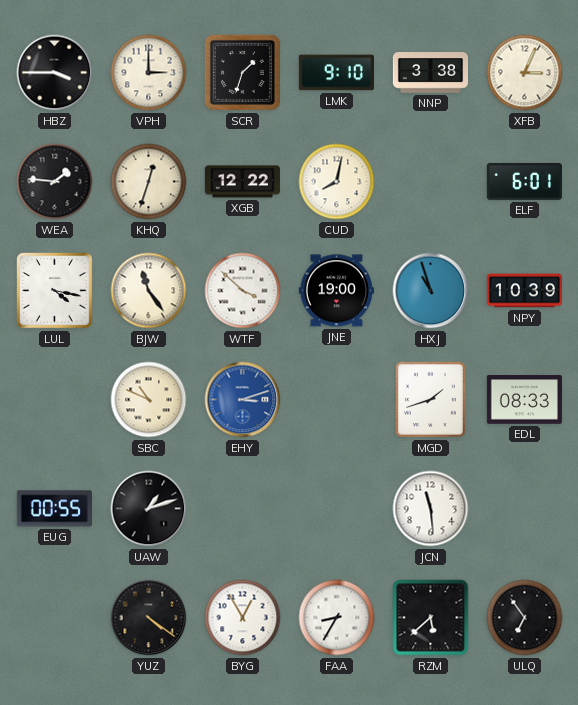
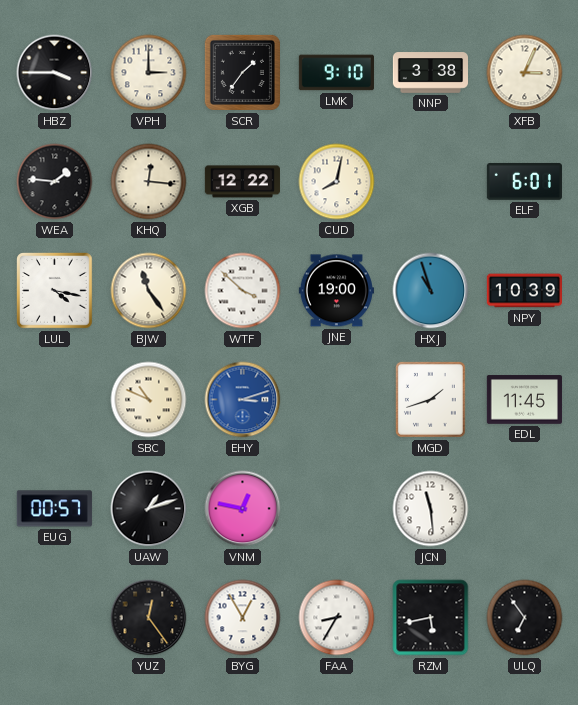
SCR: 1:33 -> 1:36
KHQ: 12:33 -> 12:16
EDL: 08:33 -> 11:45
EUG: 00:55 -> 00:57
VNM: none -> 12:47
YUZ: 4:21 -> 12:24
RZM: 5:38 -> 5:43
